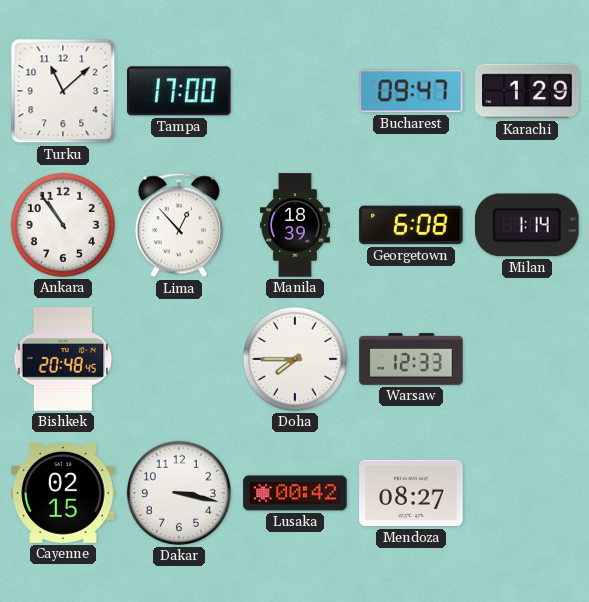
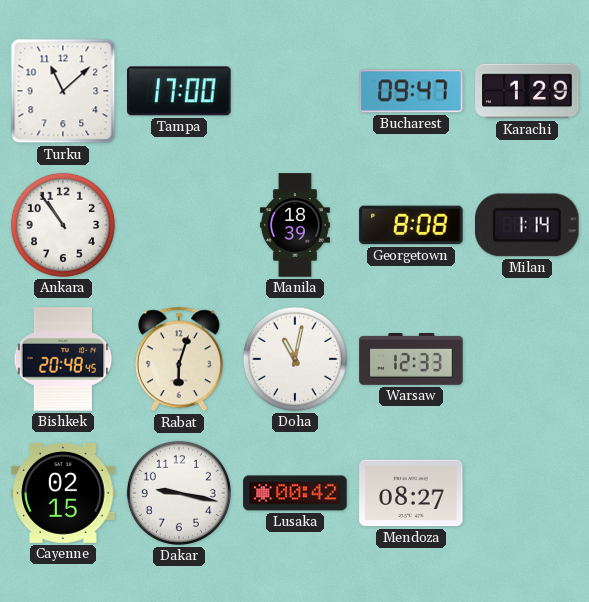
Lima: 12:53 -> none
Georgetown: 6:08 -> 8:08
Rabat: none -> 6:03
Doha: 7:45 -> 11:02
Dakar: 3:17 -> 9:17
